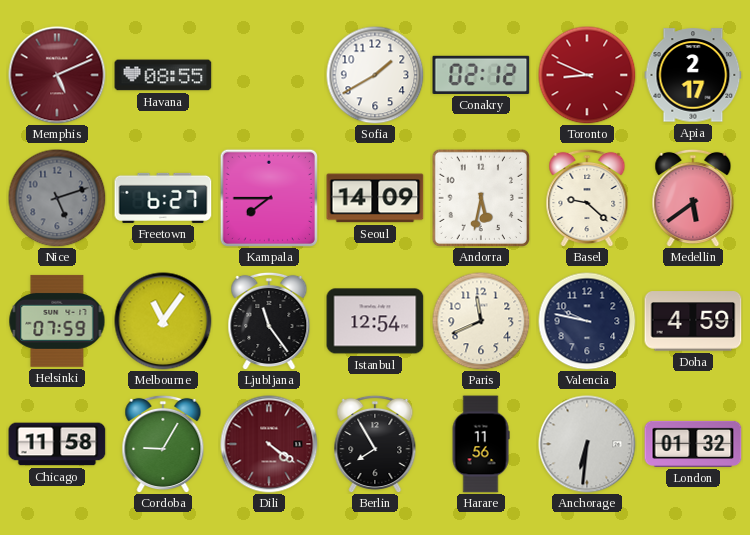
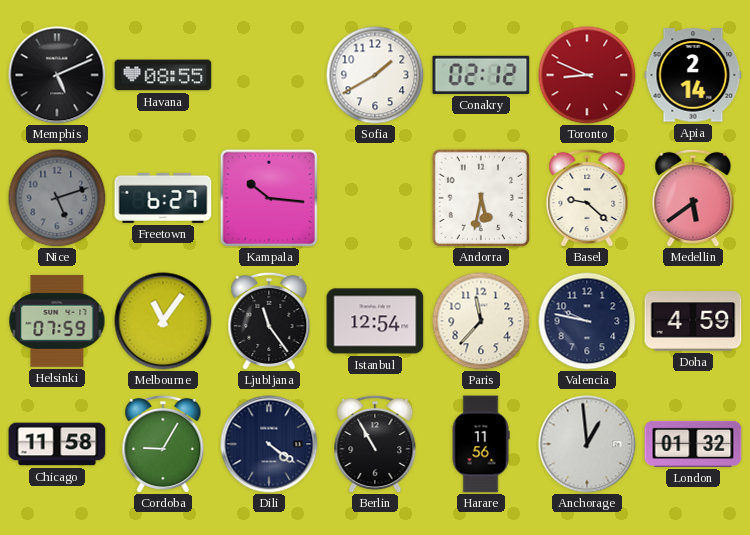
Memphis dial: burgundy -> black
Apia: 2:17 -> 2:14
Kampala: 7:45 -> 10:16
Seoul: 14:09 -> none
Paris: 11:41 -> 11:37
Dili dial: burgundy -> navy
Berlin: 7:55 -> 10:55
Anchorage: 6:31 -> 12:59
